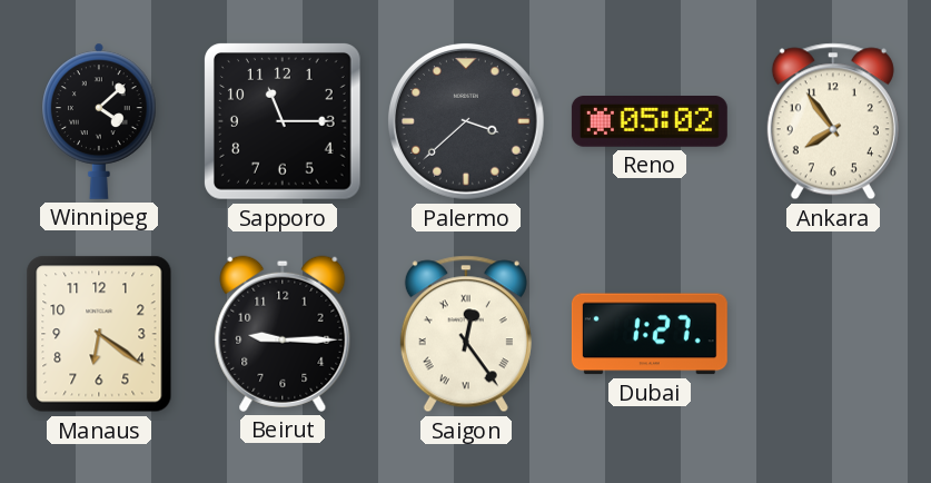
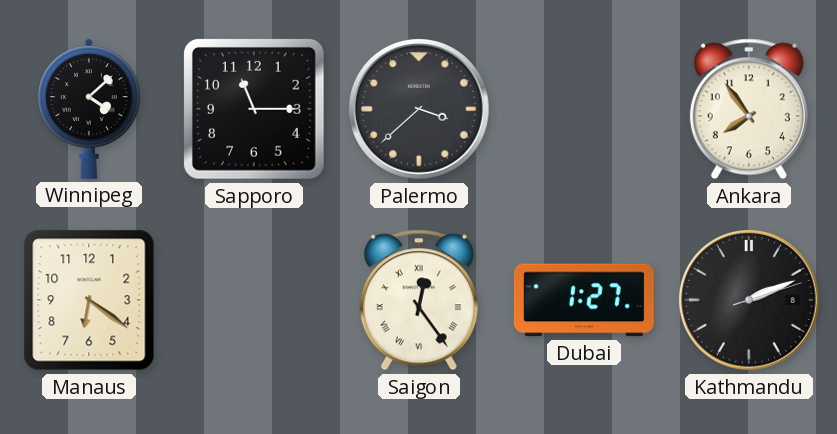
Reno: 05:02 -> none
Beirut: 9:15 -> none
Kathmandu: none -> 2:11
